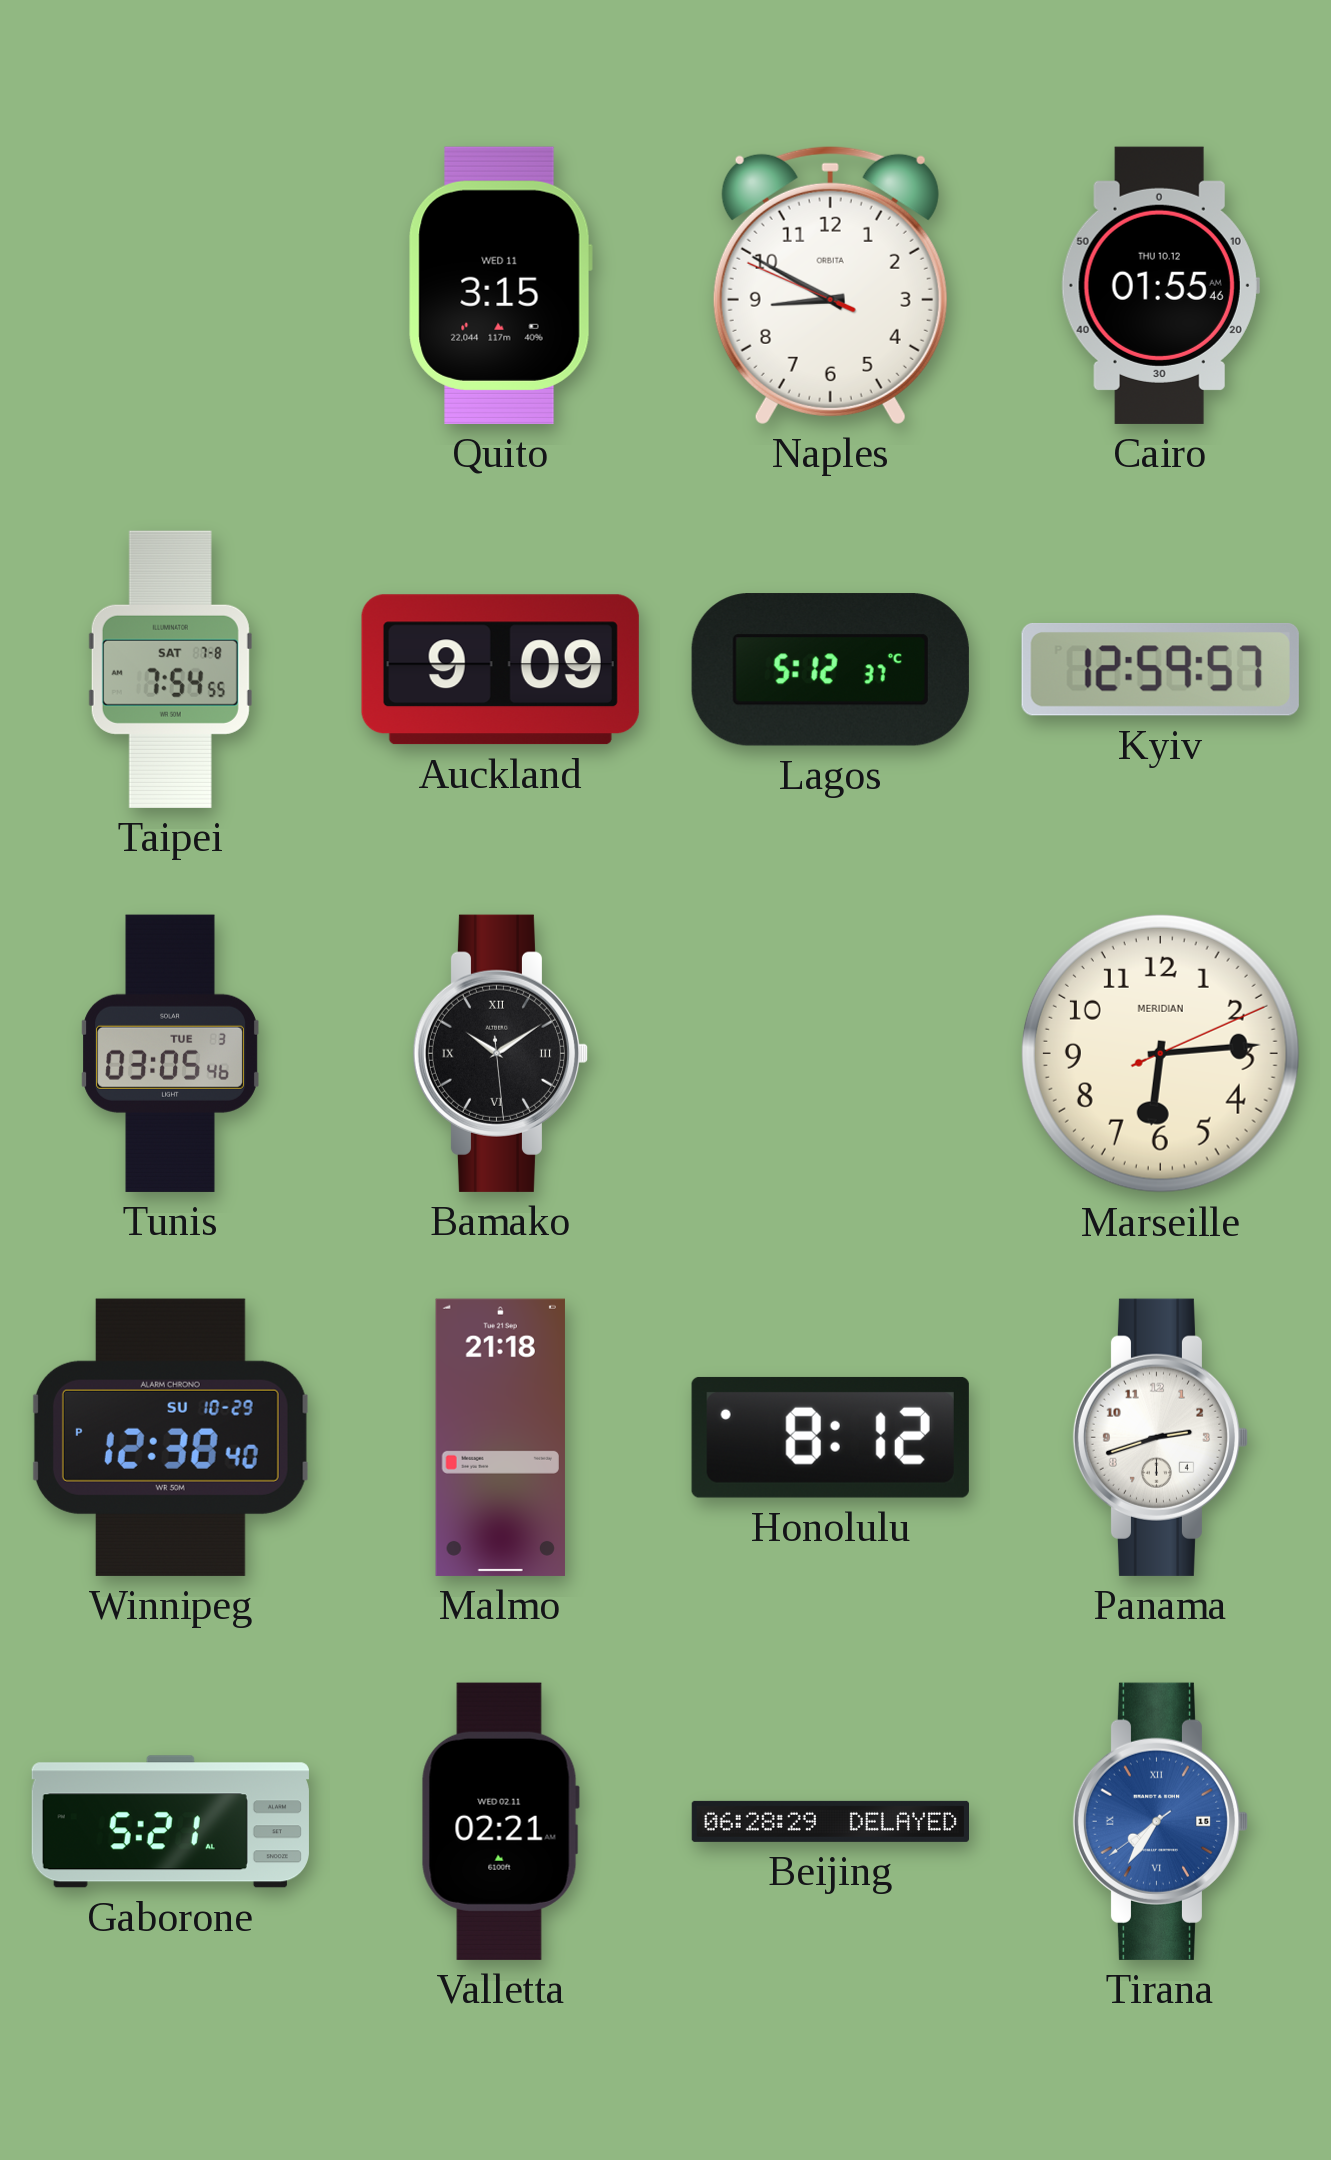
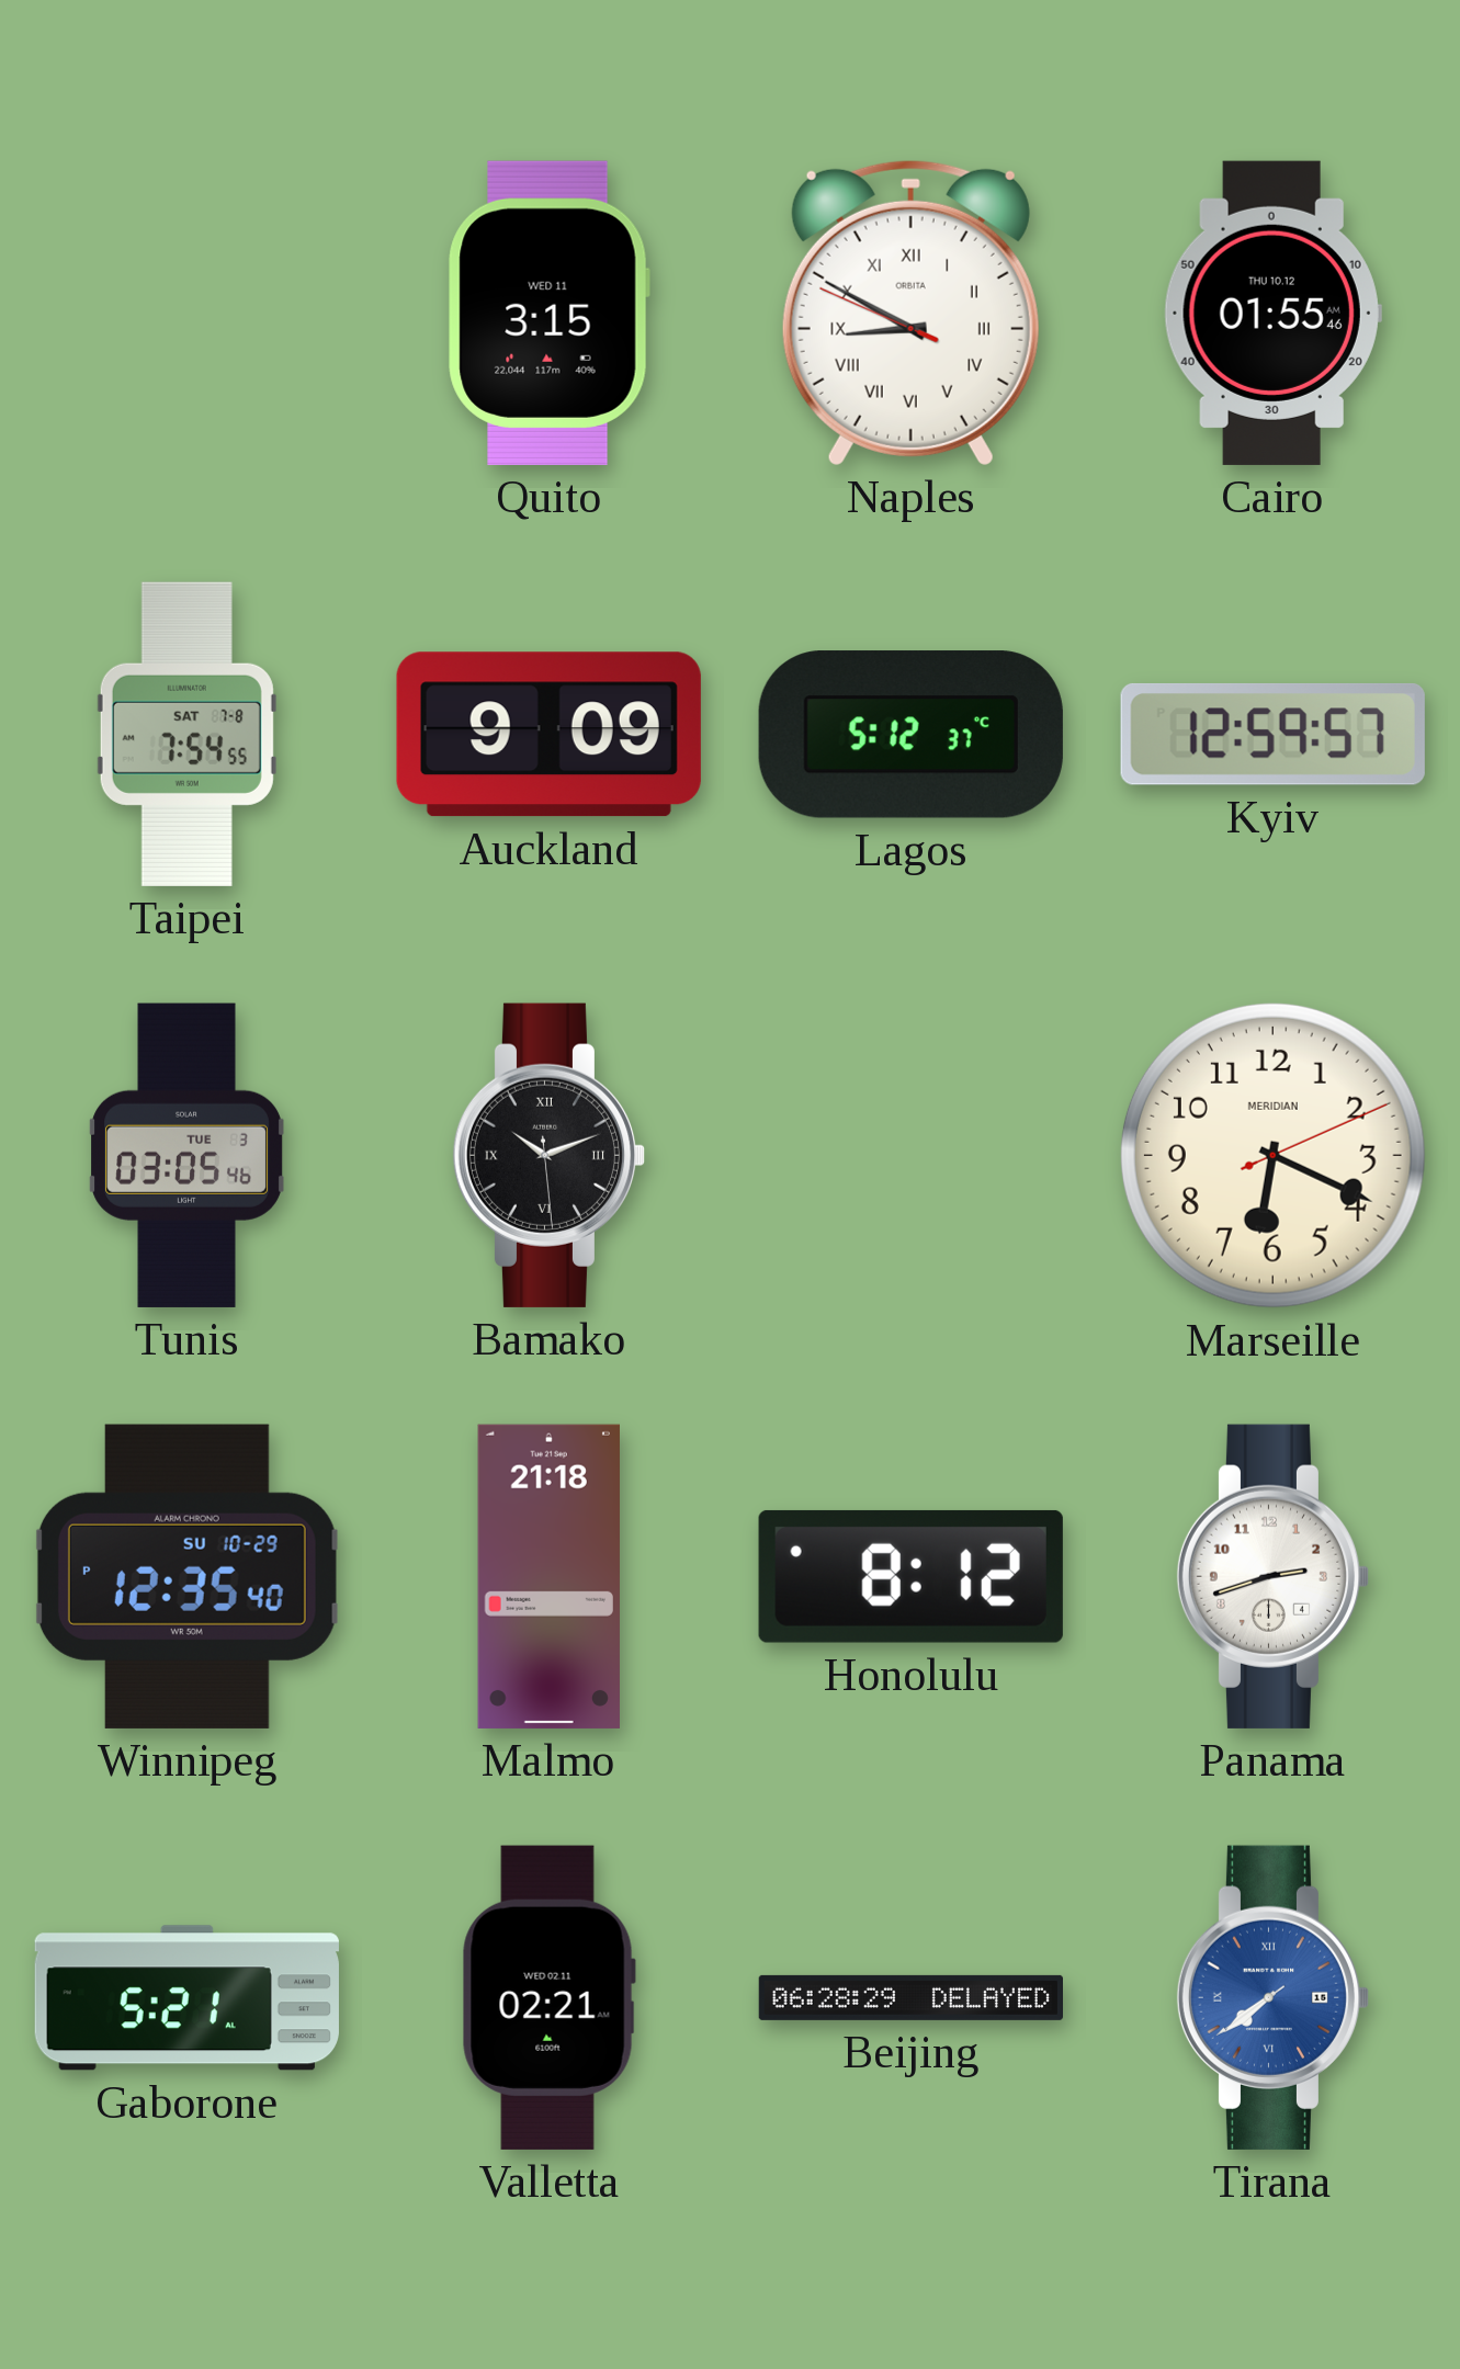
Naples numerals: Arabic -> Roman
Bamako: 10:09 -> 10:11
Marseille: 6:14 -> 6:19
Winnipeg: 12:38 -> 12:35
Tirana: 7:35 -> 7:38
